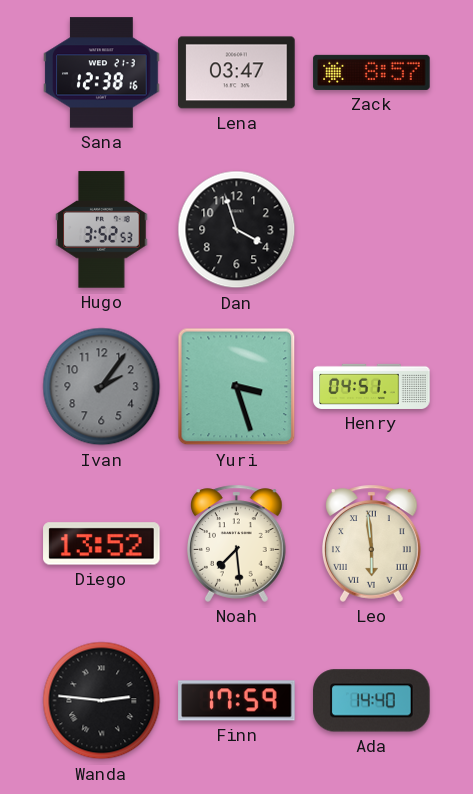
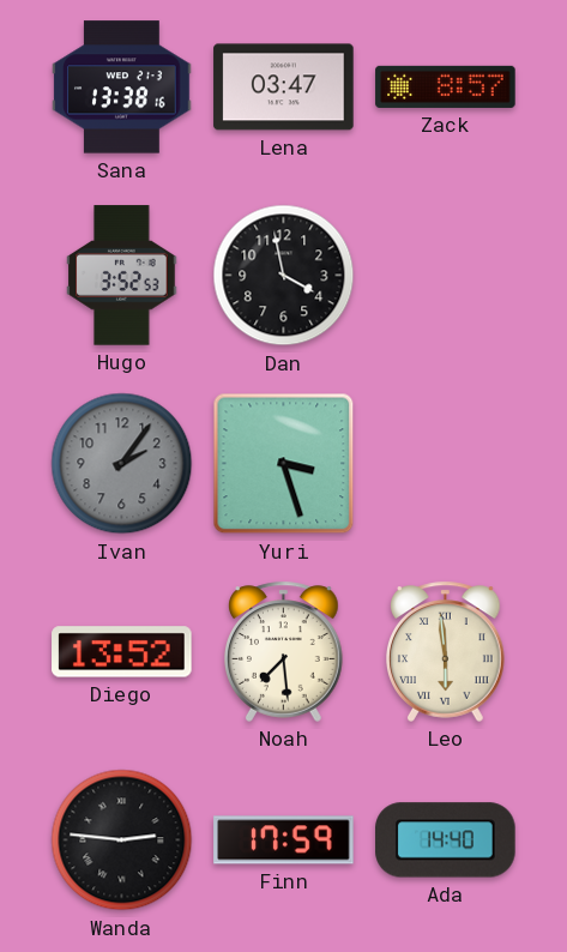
Sana: 12:38 -> 13:38
Dan: 3:57 -> 3:58
Henry: 04:51 -> none
